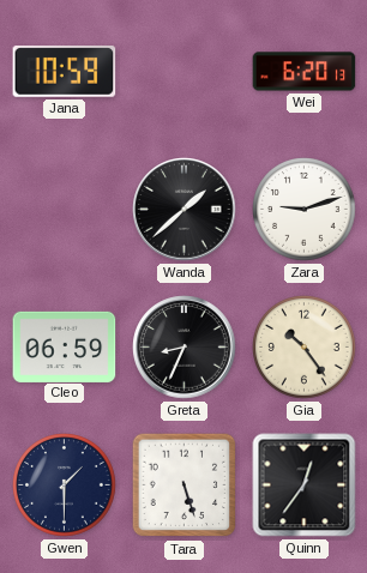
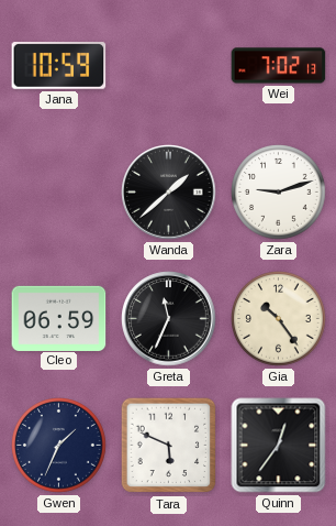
Wei: 6:20 -> 7:02
Greta: 8:34 -> 11:34
Gwen: 1:30 -> 1:34
Tara: 5:27 -> 5:49
